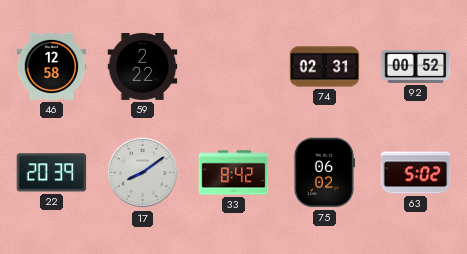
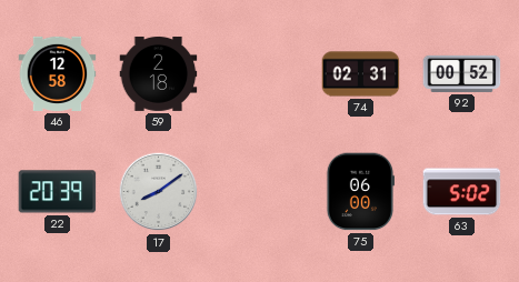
59: 2:22 -> 2:18
33: 8:42 -> none
75: 06:02 -> 06:00
